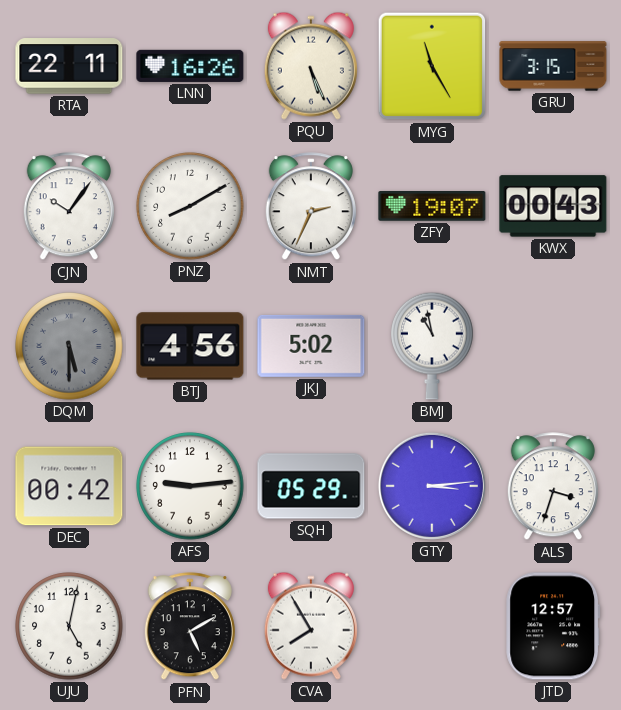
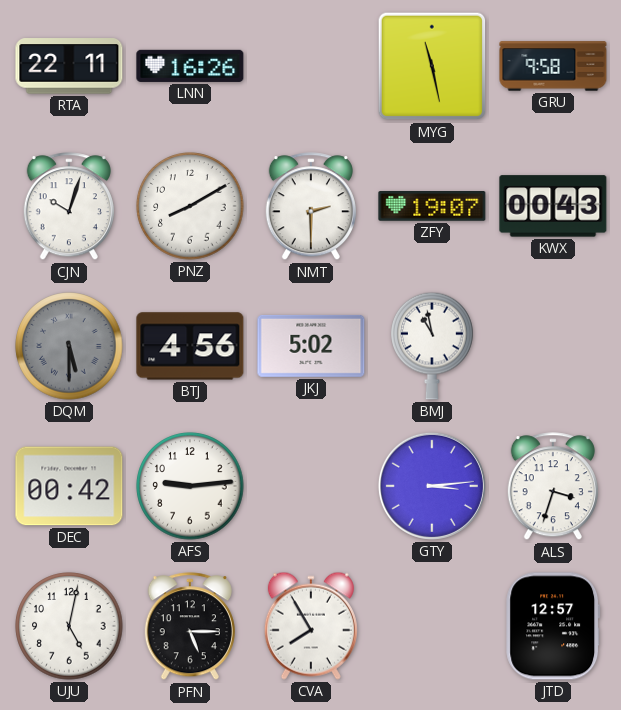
PQU: 5:26 -> none
MYG: 11:25 -> 11:28
GRU: 3:15 -> 9:58
CJN: 10:06 -> 10:03
NMT: 2:34 -> 2:30
SQH: 05:29 -> none
PFN: 5:10 -> 5:15
